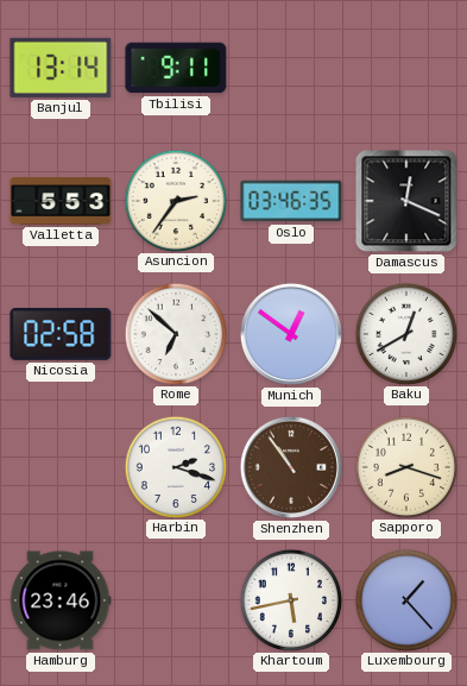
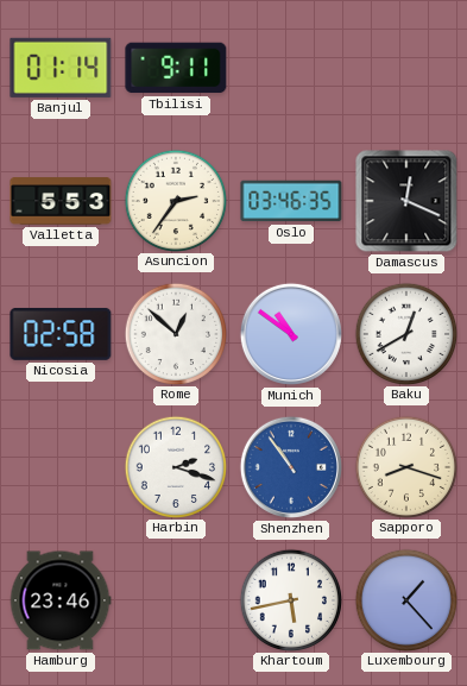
Banjul: 13:14 -> 01:14
Rome: 6:52 -> 12:52
Munich: 12:51 -> 10:51
Shenzhen dial: brown -> blue
